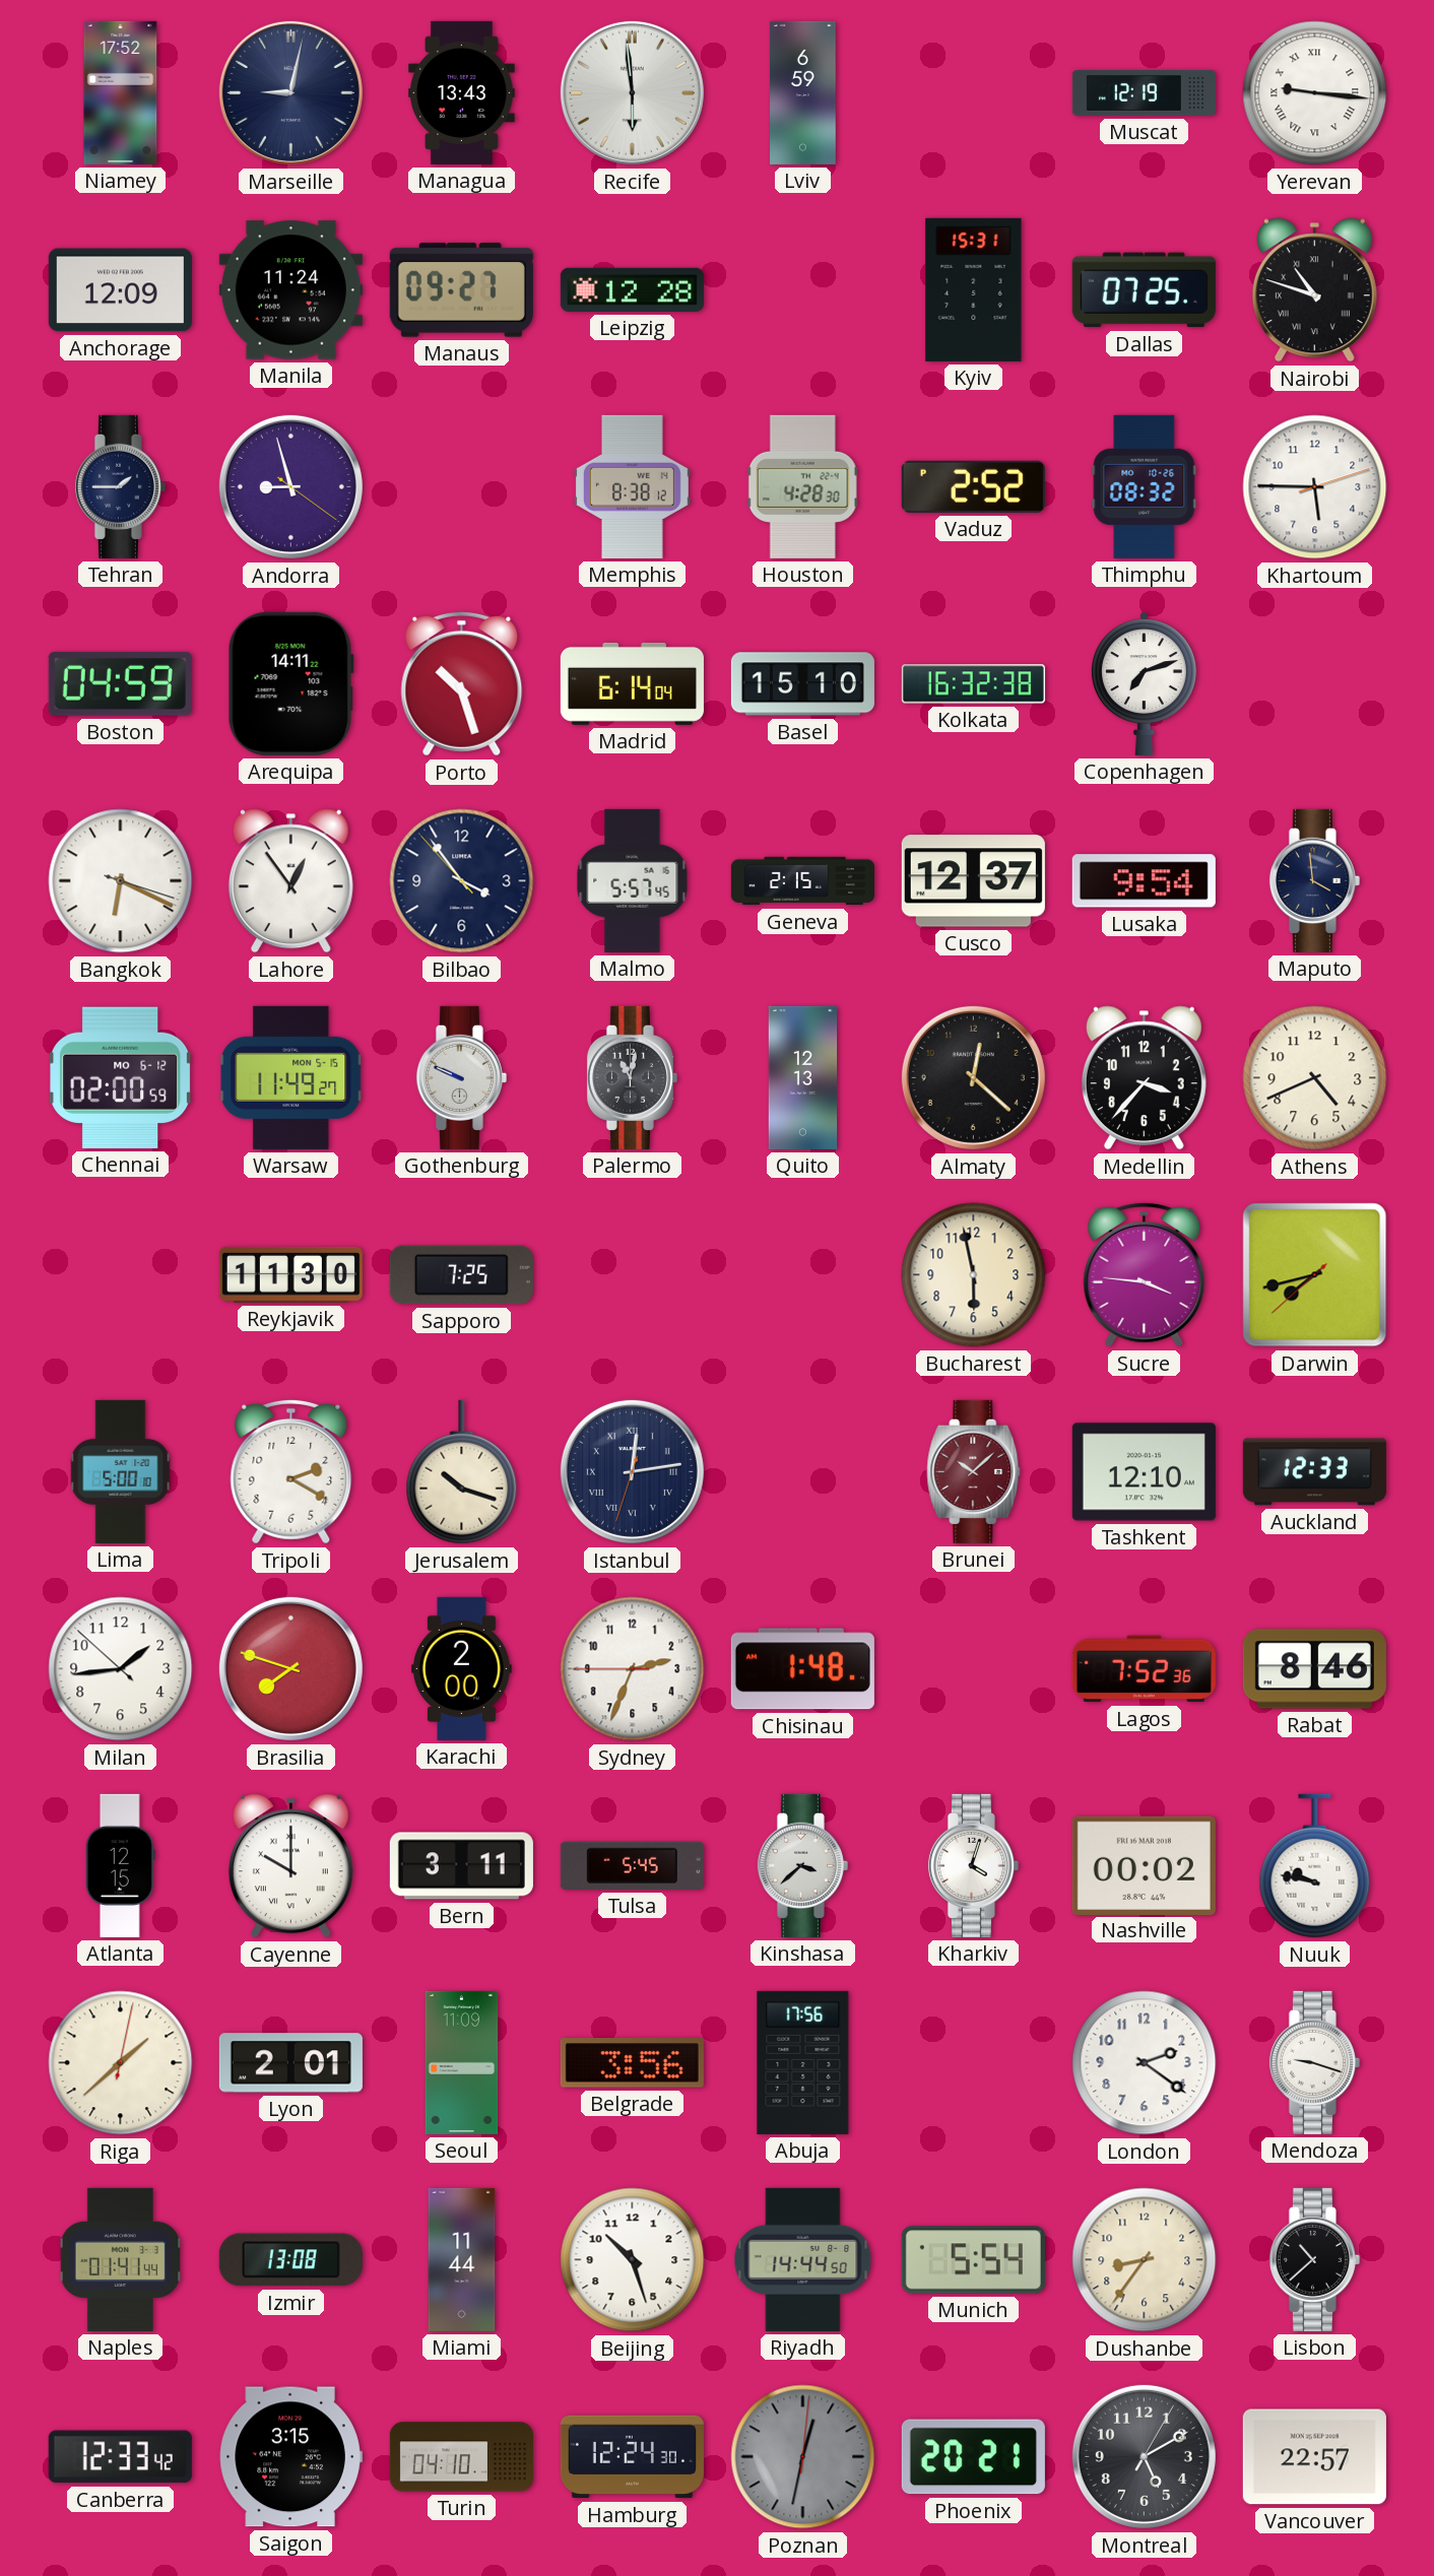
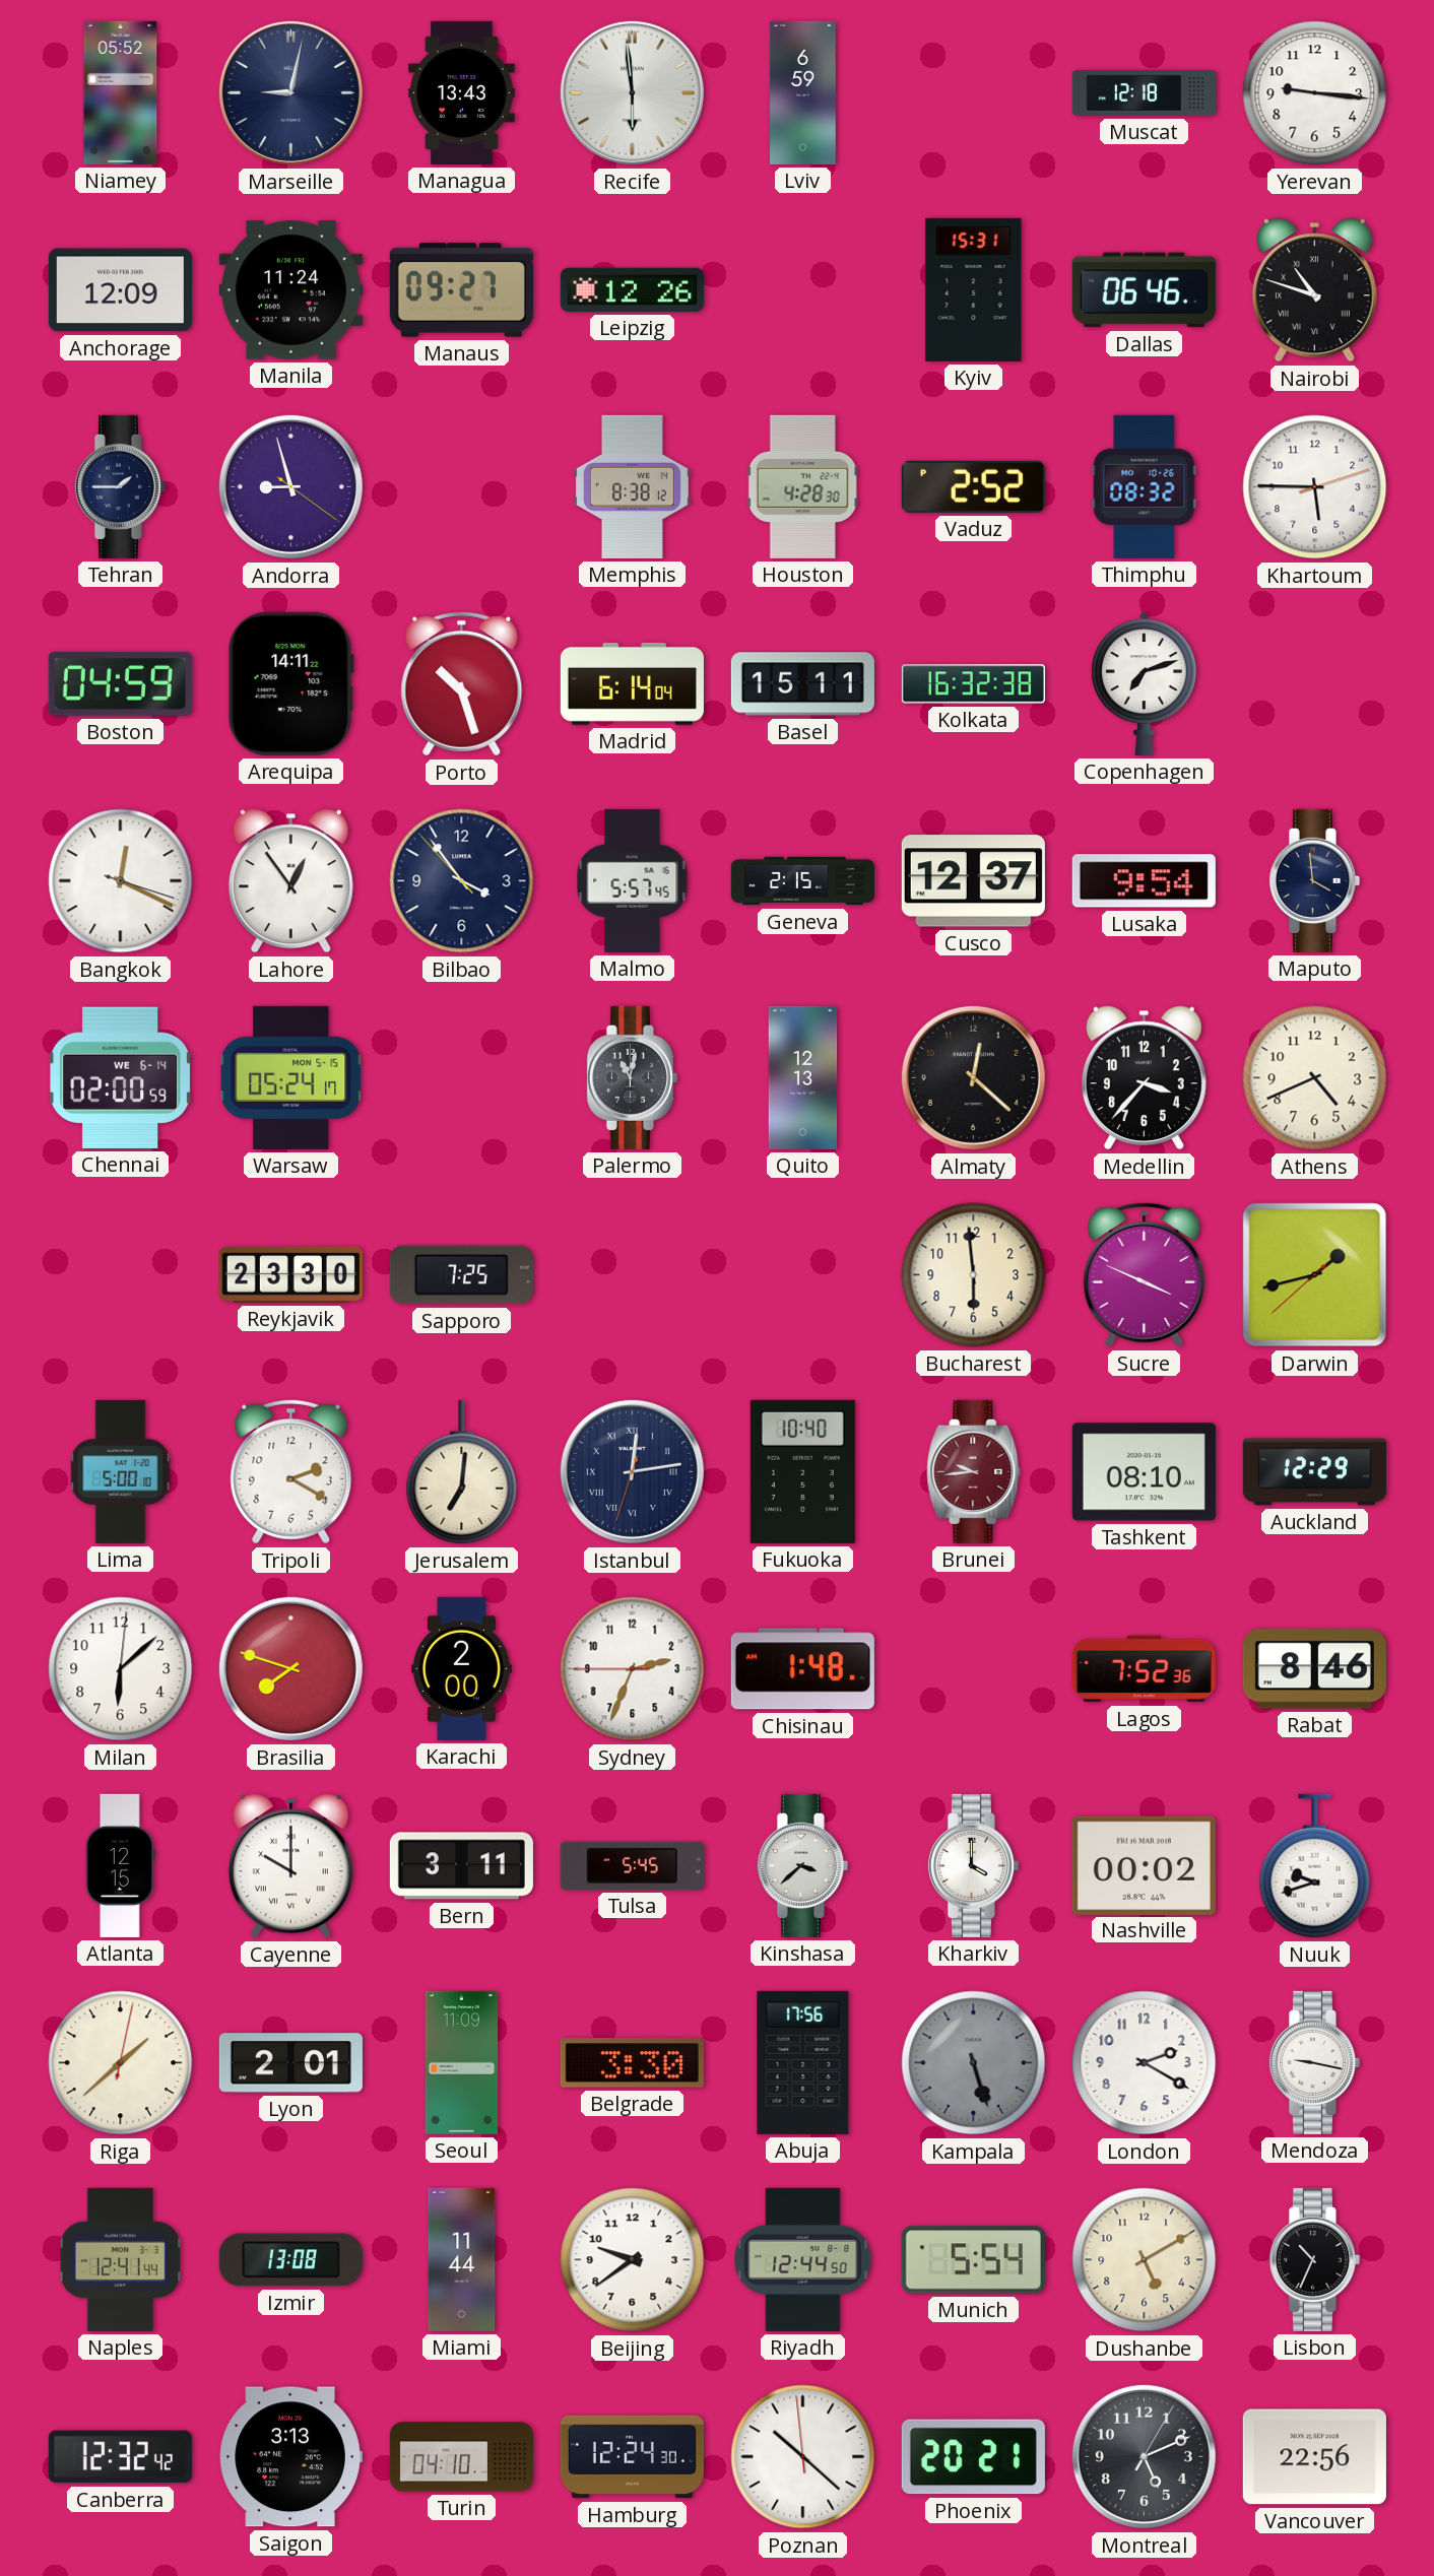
Niamey: 17:52 -> 05:52
Muscat: 12:19 -> 12:18
Yerevan numerals: Roman -> Arabic
Leipzig: 12:28 -> 12:26
Dallas: 07:25 -> 06:46
Basel: 15:10 -> 15:11
Bangkok: 6:19 -> 12:19
Chennai date: MO 6-12 -> WE 6-14
Warsaw: 11:49 -> 05:24
Gothenburg: 9:49 -> none
Reykjavik: 11:30 -> 23:30
Bucharest: 5:58 -> 5:59
Sucre: 3:46 -> 3:49
Darwin: 7:42 -> 1:42
Jerusalem: 10:18 -> 7:01
Fukuoka: none -> 10:40
Brunei: 10:08 -> 9:44
Tashkent: 12:10 -> 08:10
Auckland: 12:33 -> 12:29
Milan: 1:43 -> 6:08
Kharkiv: 4:03 -> 4:00
Nuuk: 9:47 -> 9:42
Belgrade: 3:56 -> 3:30
Kampala: none -> 5:27
London: 2:21 -> 2:20
Mendoza: 9:18 -> 9:17
Naples: 01:41 -> 12:41
Beijing: 10:27 -> 9:39
Riyadh: 14:44 -> 12:44
Dushanbe: 8:36 -> 5:10
Lisbon: 10:38 -> 10:34
Canberra: 12:33 -> 12:32
Saigon: 3:15 -> 3:13
Poznan: 12:32 -> 10:21
Poznan dial: grey -> white
Montreal: 5:10 -> 5:11
Vancouver: 22:57 -> 22:56
